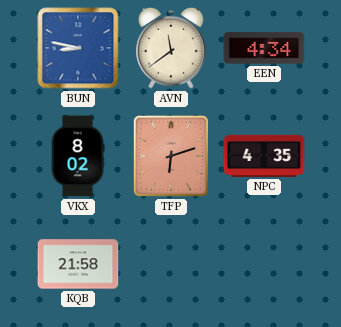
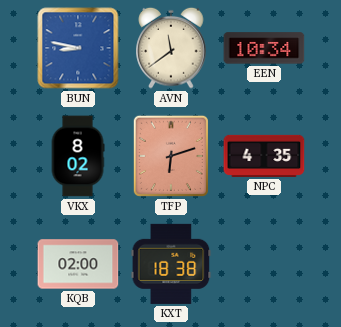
EEN: 4:34 -> 10:34
KQB: 21:58 -> 02:00
KXT: none -> 18:38
